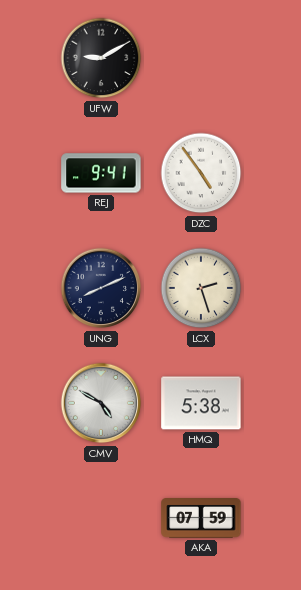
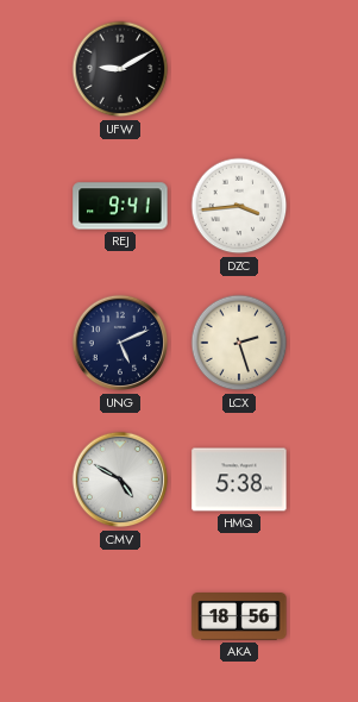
DZC: 4:54 -> 3:44
UNG: 8:11 -> 5:11
AKA: 07:59 -> 18:56
